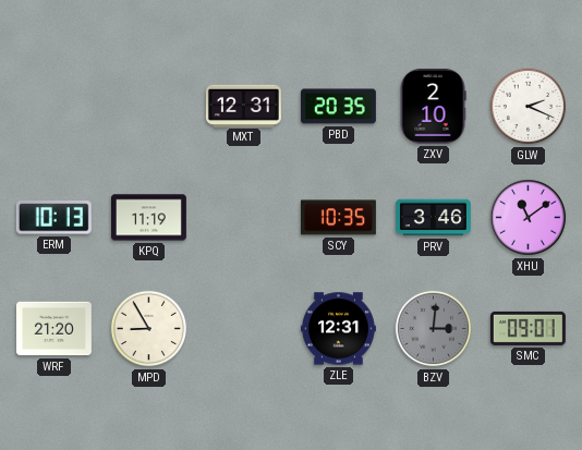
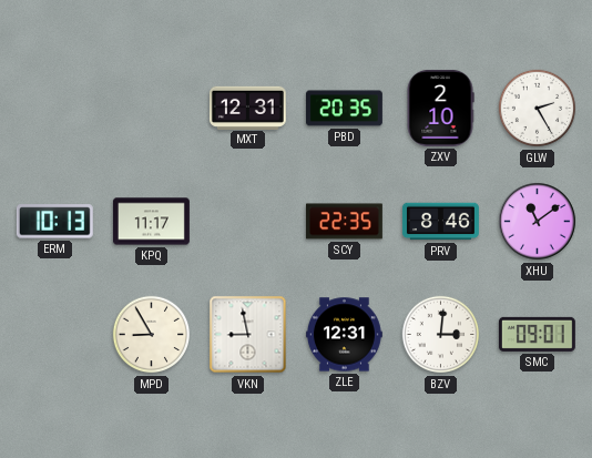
GLW: 2:19 -> 2:25
KPQ: 11:19 -> 11:17
SCY: 10:35 -> 22:35
PRV: 3:46 -> 8:46
WRF: 21:20 -> none
VKN: none -> 8:58
BZV dial: grey -> white
